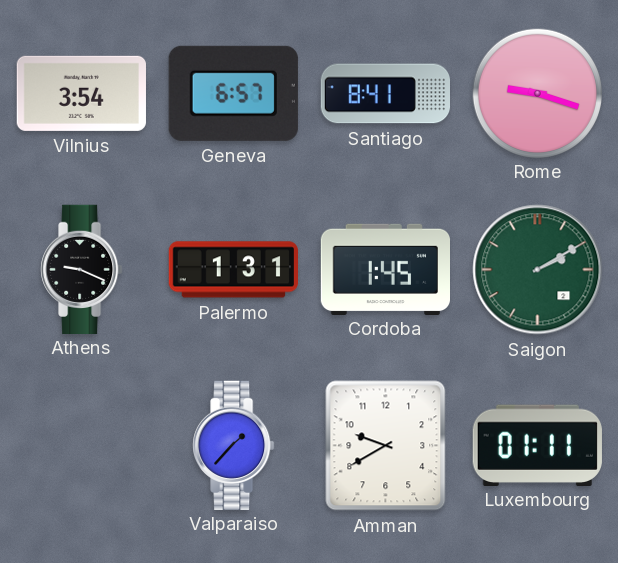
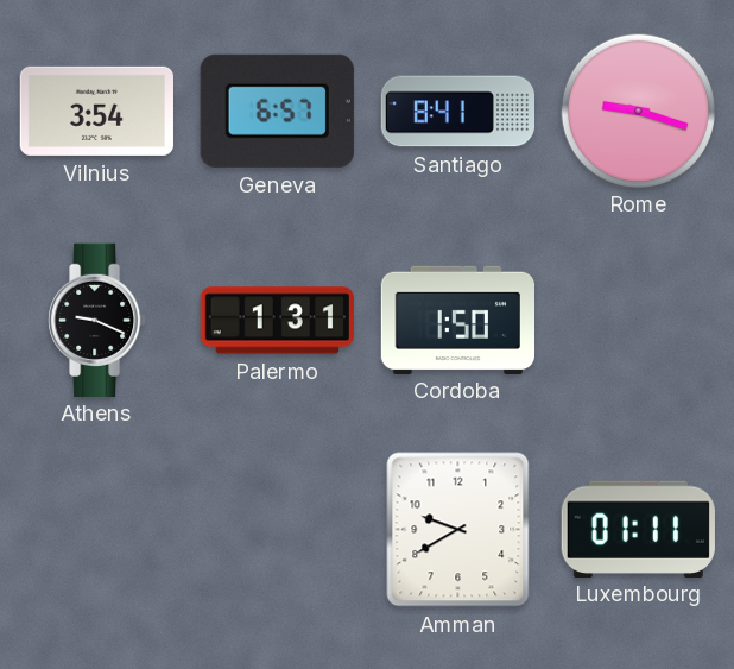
Cordoba: 1:45 -> 1:50
Saigon: 2:10 -> none
Valparaiso: 1:37 -> none
